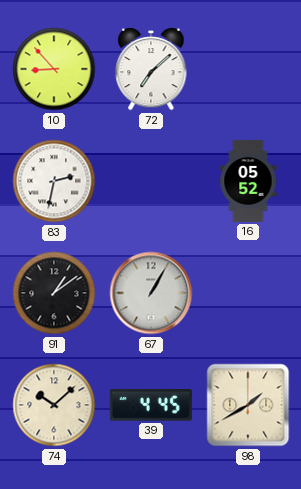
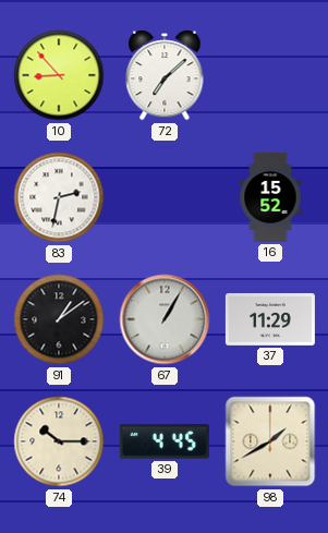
16: 05:52 -> 15:52
37: none -> 11:29
74: 10:08 -> 10:15
